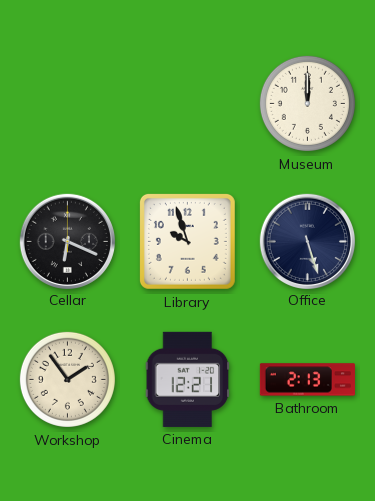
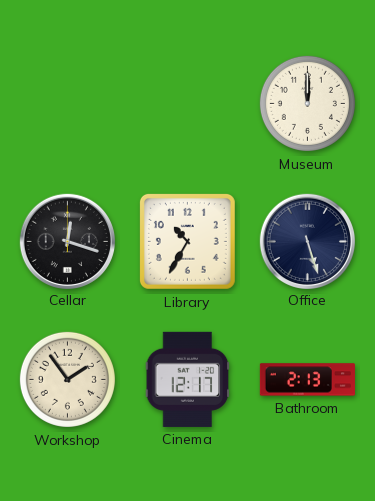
Cellar: 6:19 -> 12:18
Library: 9:57 -> 10:35
Cinema: 12:21 -> 12:17
